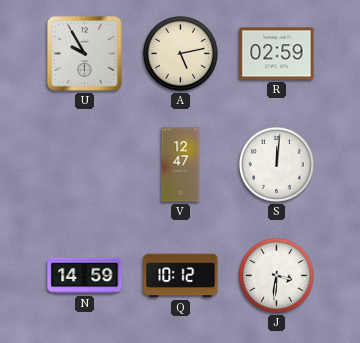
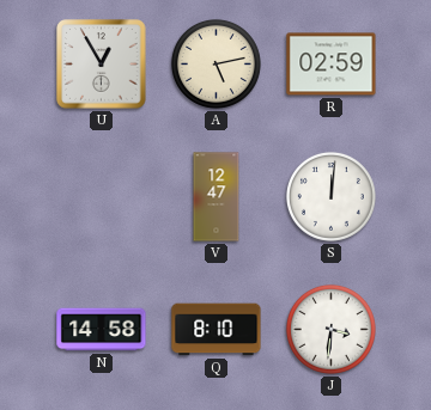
U: 9:55 -> 12:55
N: 14:59 -> 14:58
Q: 10:12 -> 8:10
